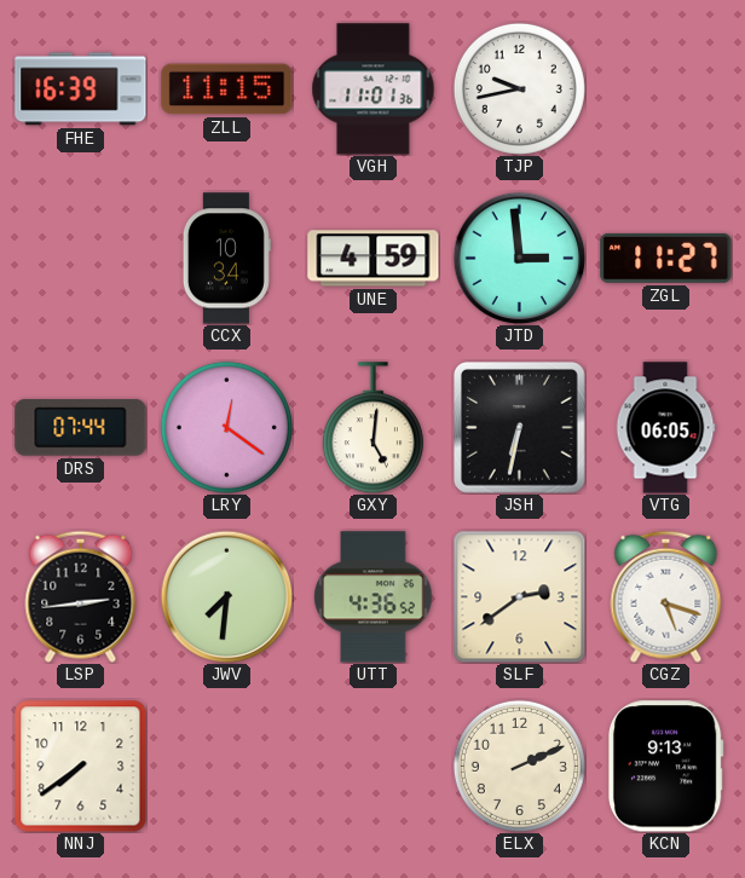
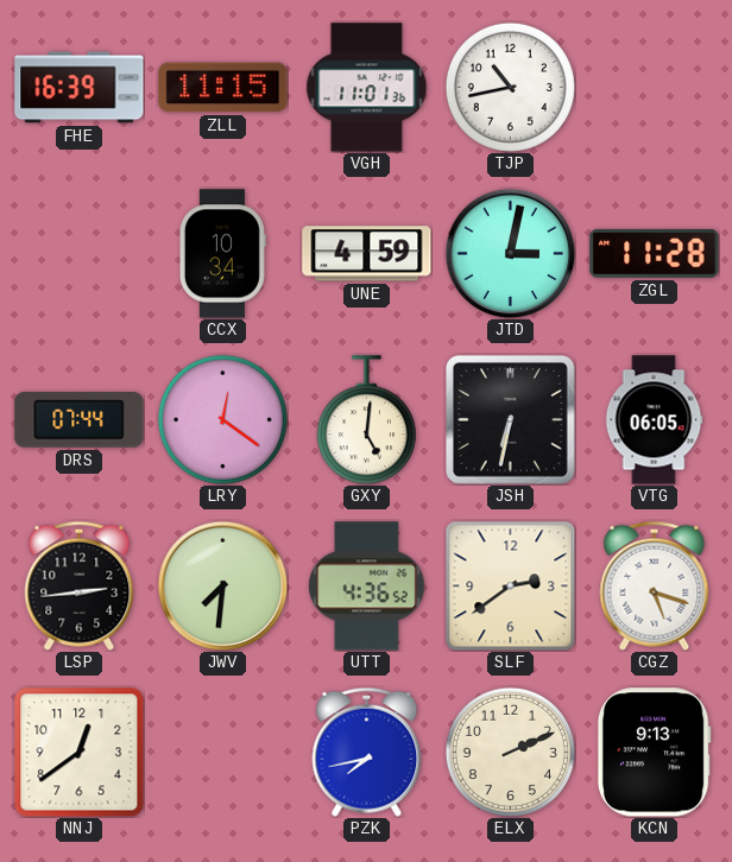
TJP: 9:43 -> 10:43
JTD: 2:59 -> 3:02
ZGL: 11:27 -> 11:28
NNJ: 7:39 -> 12:39
PZK: none -> 7:43
